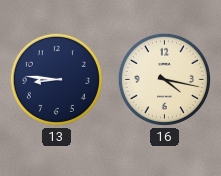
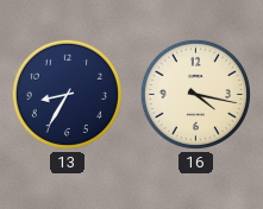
13: 8:46 -> 8:35
